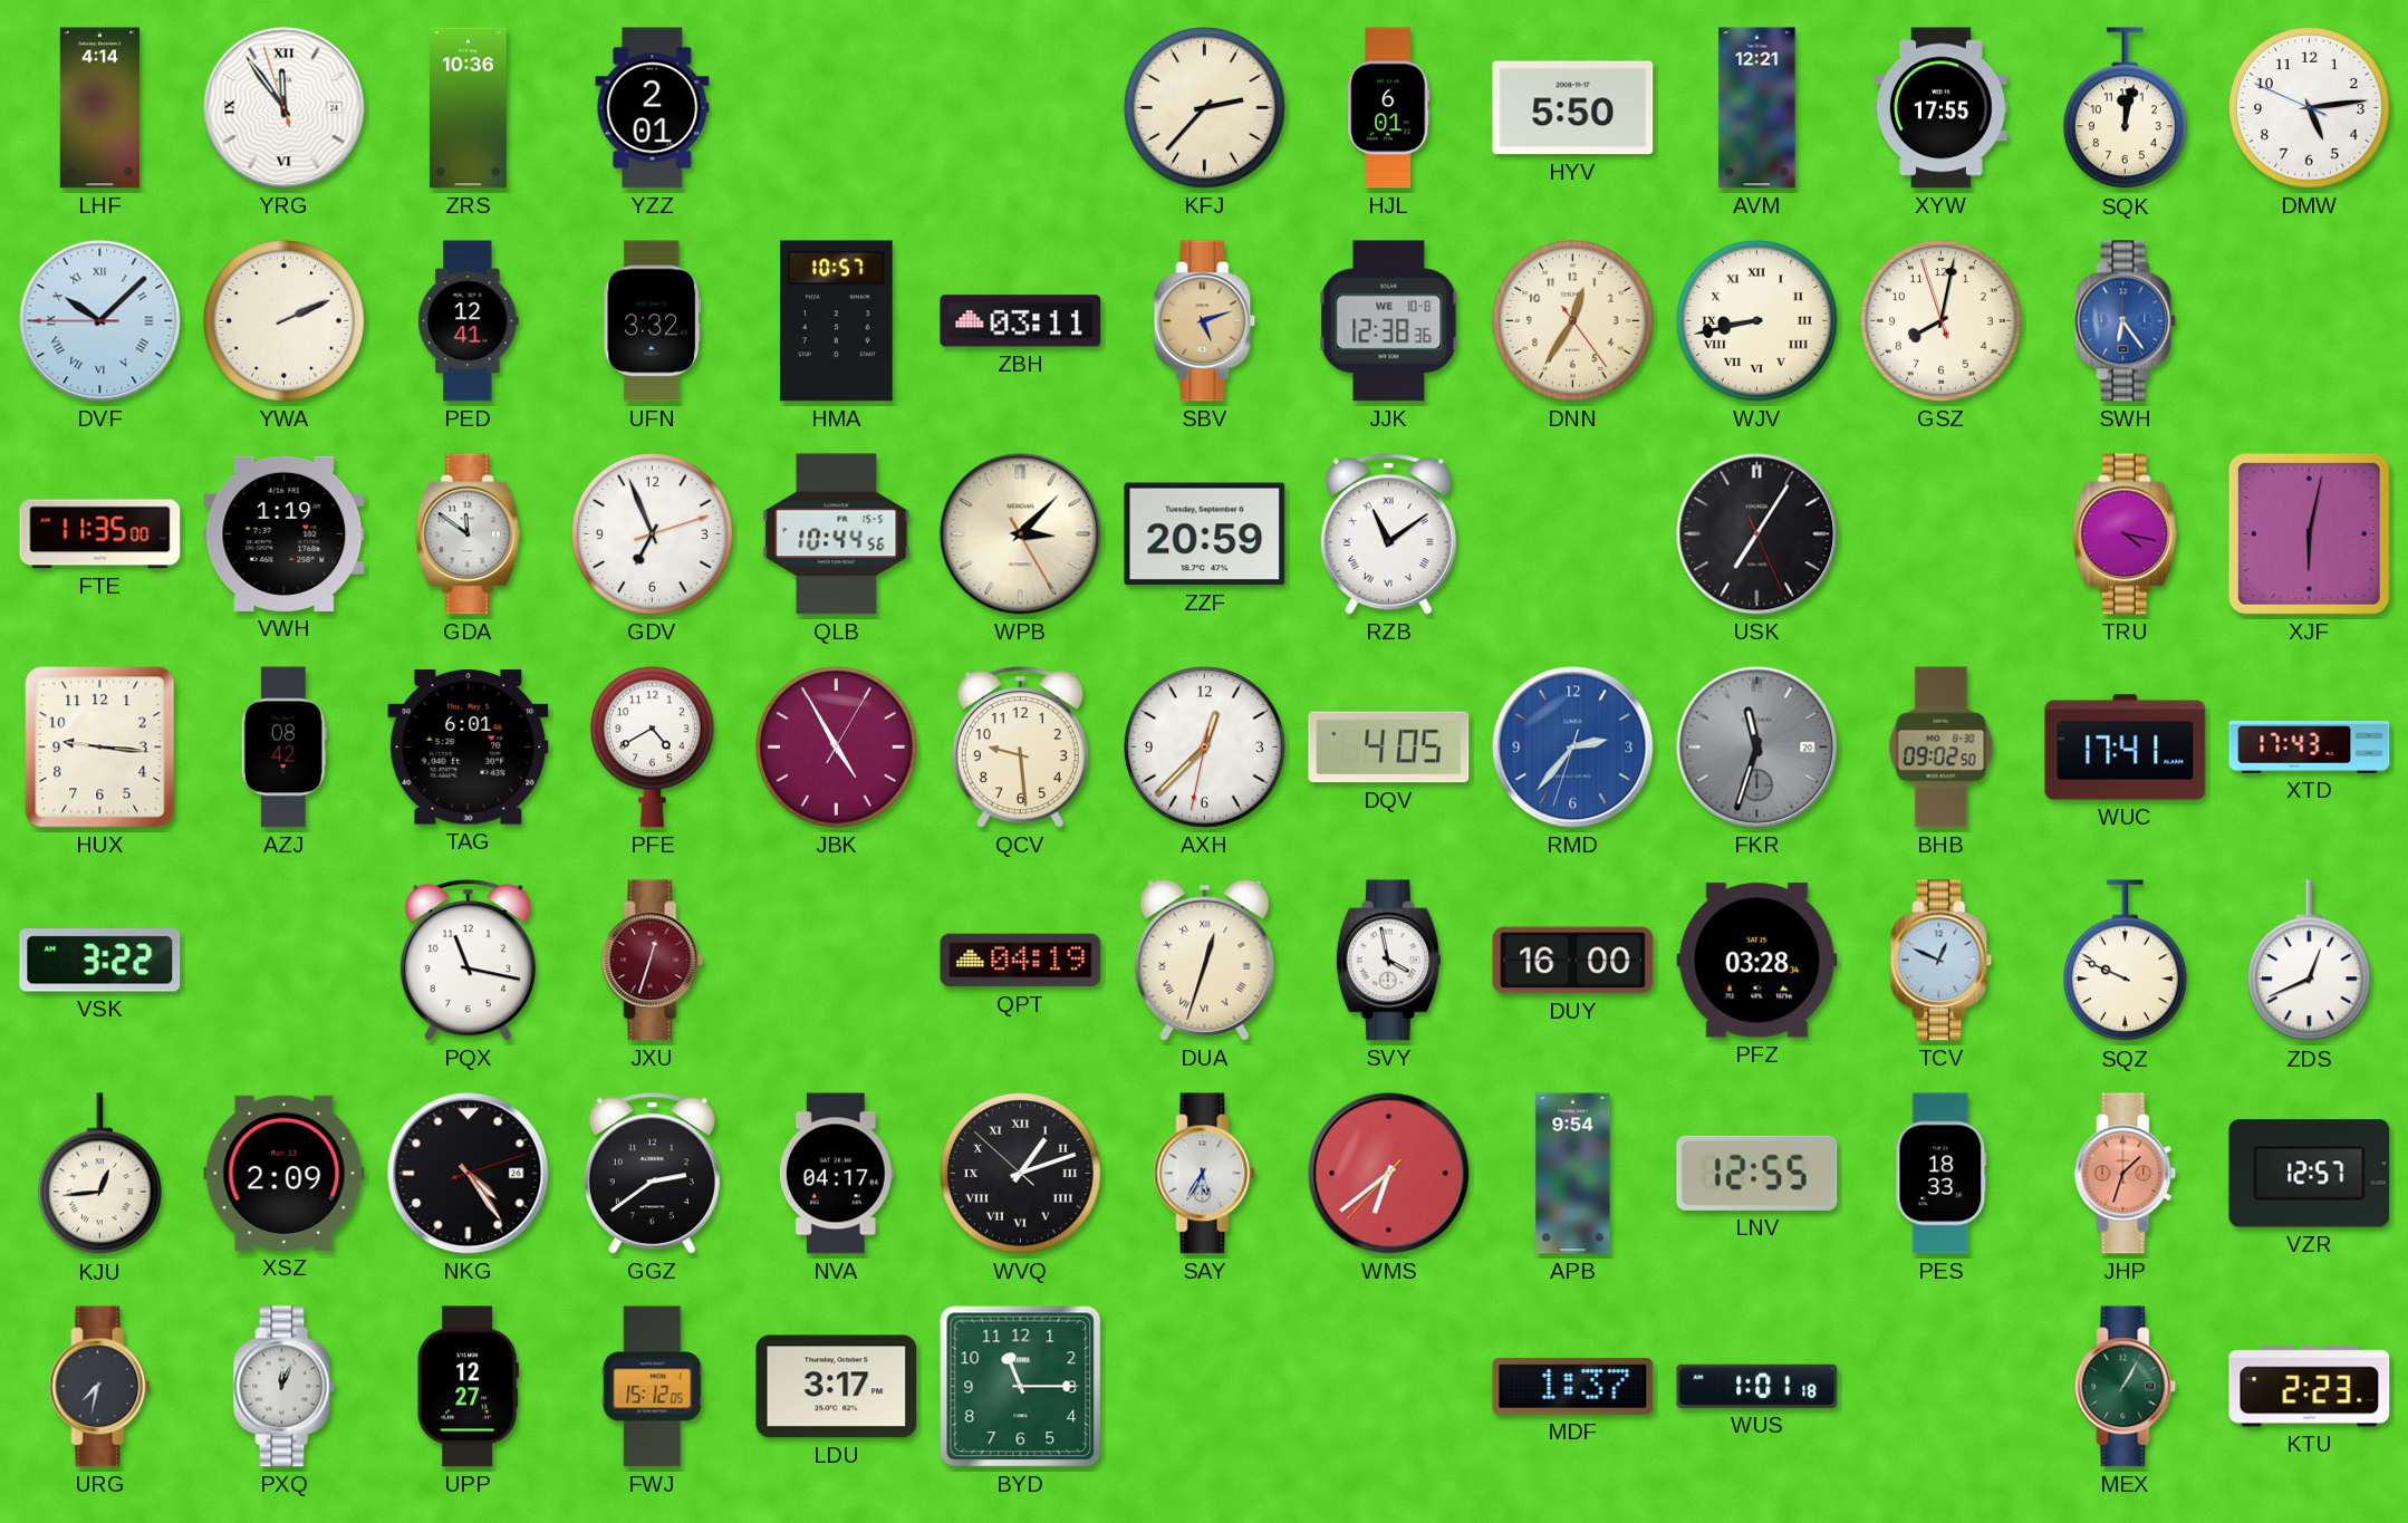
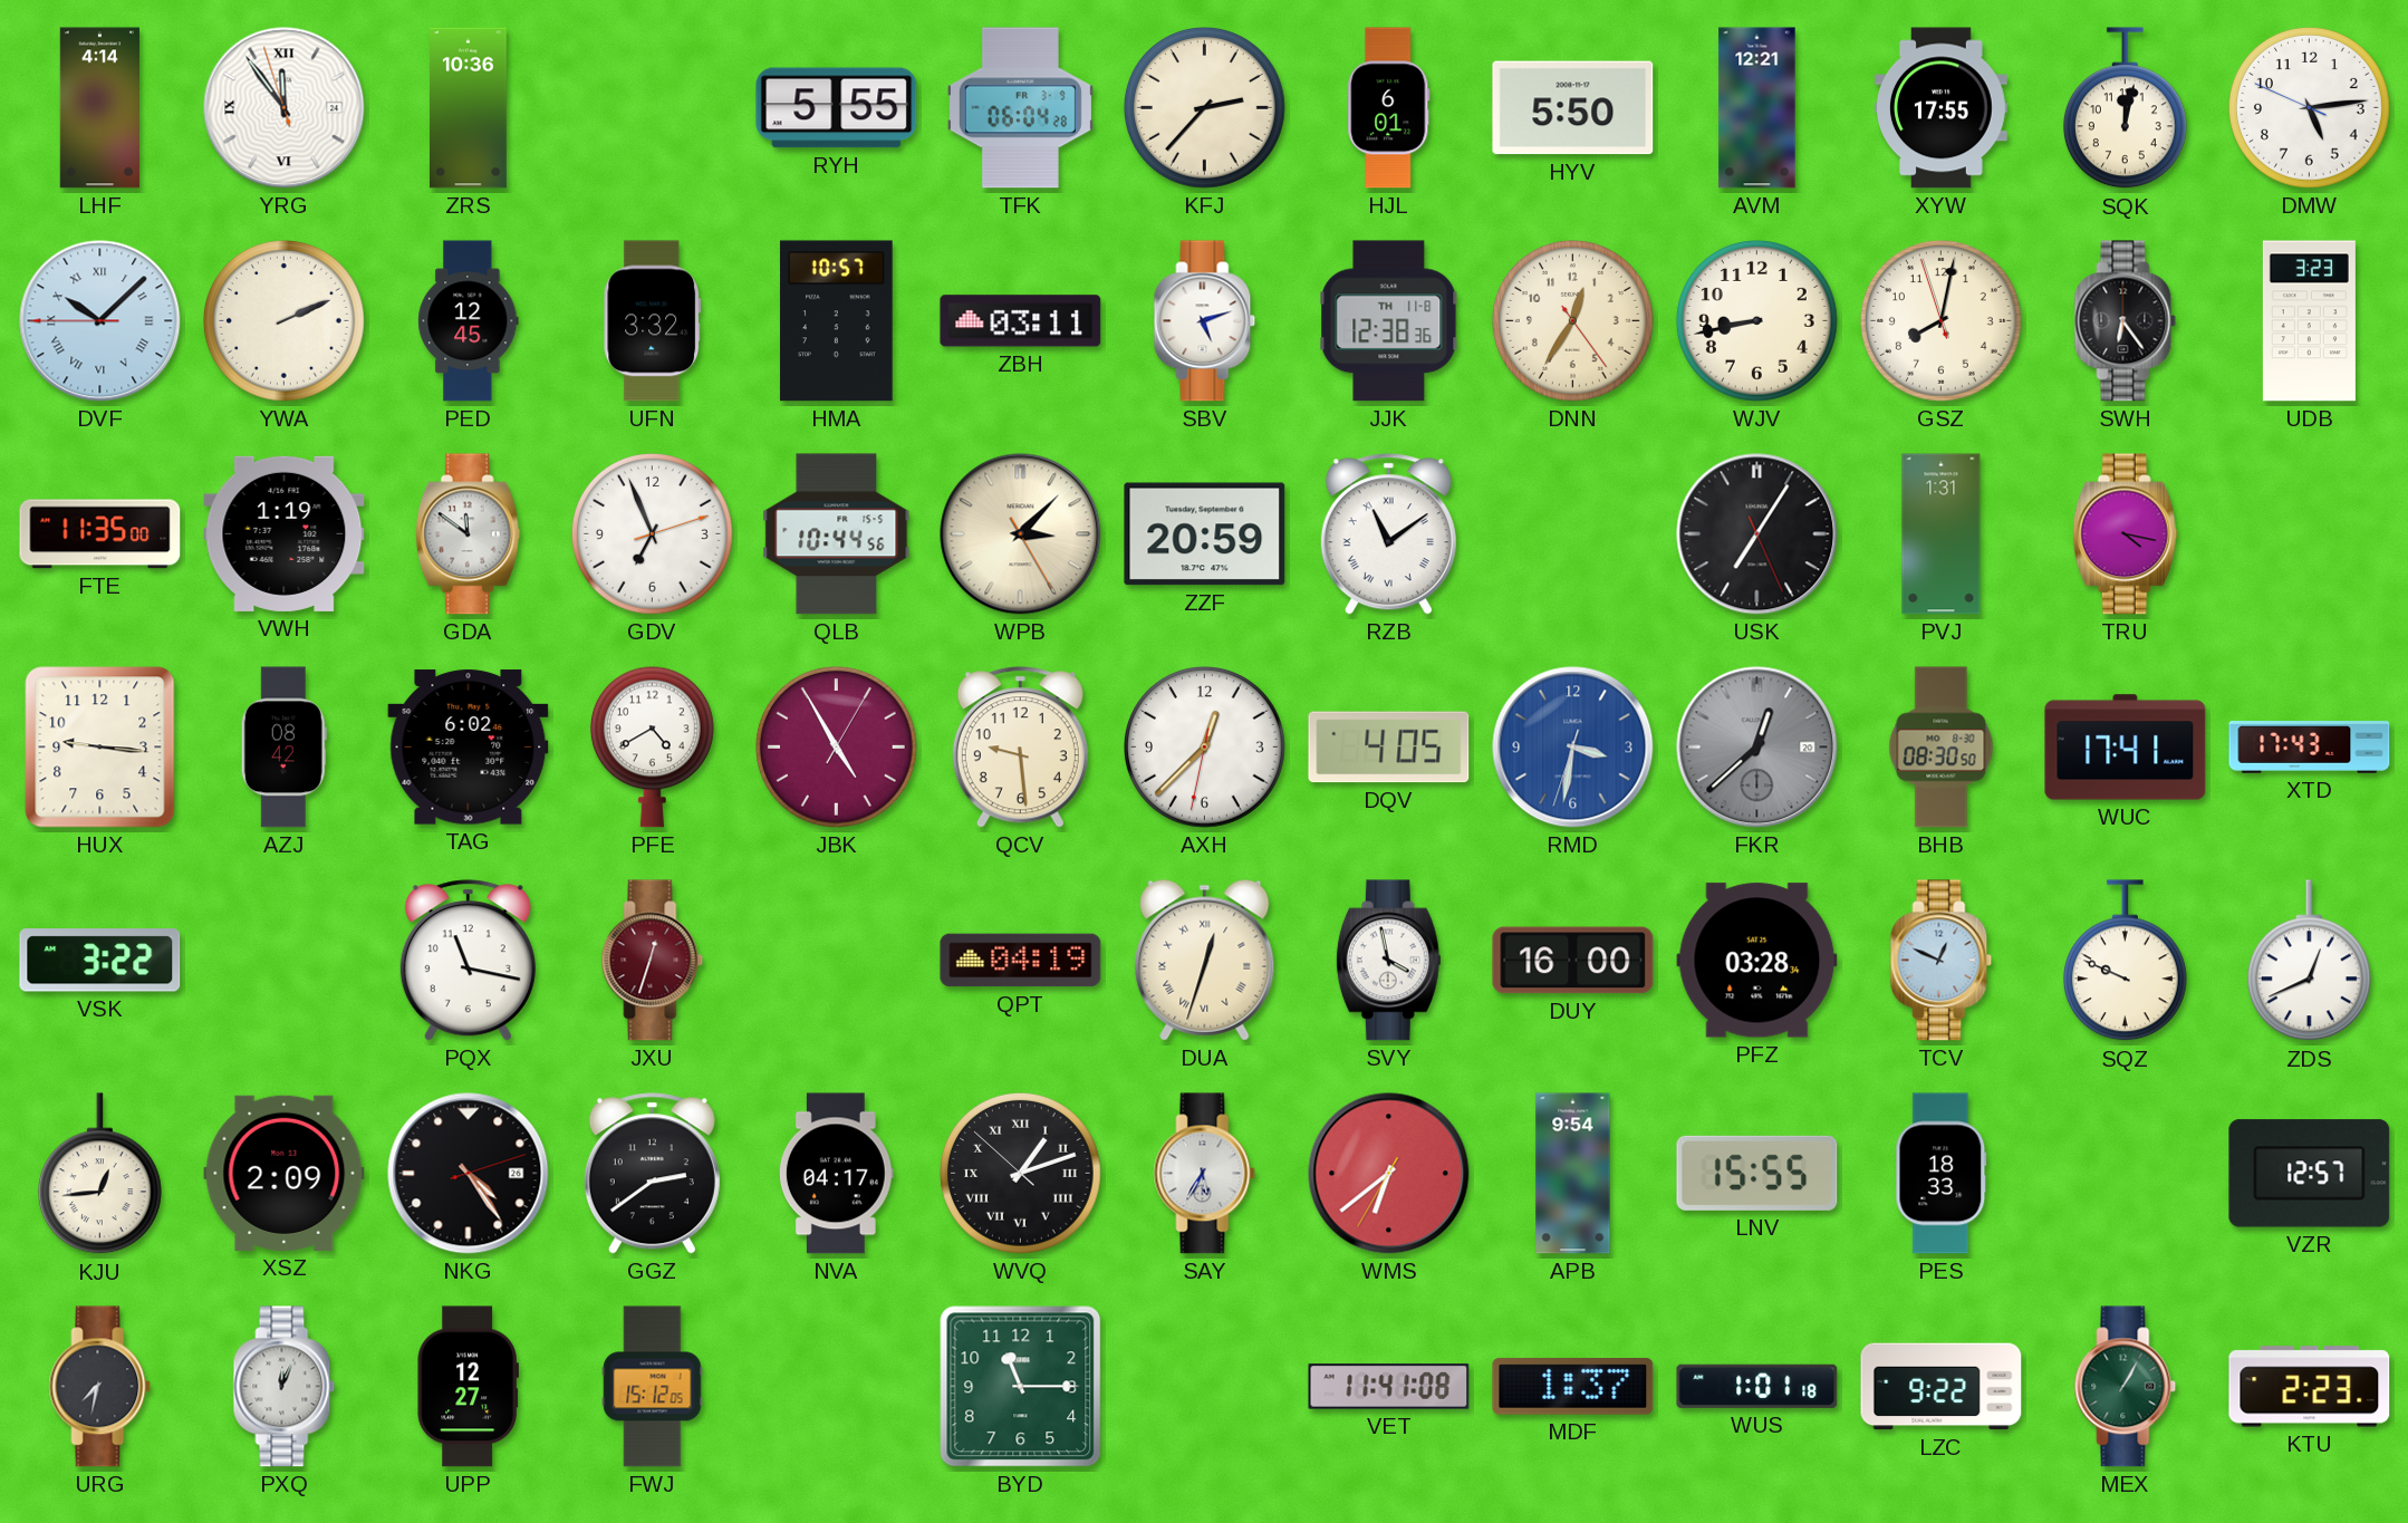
YZZ: 2:01 -> none
RYH: none -> 5:55
TFK: none -> 06:04
PED: 12:41 -> 12:45
SBV dial: champagne -> white
JJK date: WE 10-8 -> TH 11-8
WJV numerals: Roman -> Arabic
SWH dial: blue -> black
UDB: none -> 3:23
PVJ: none -> 1:31
XJF: 6:02 -> none
TAG: 6:01 -> 6:02
RMD: 2:36 -> 3:31
FKR: 11:33 -> 12:38
BHB: 09:02 -> 08:30
WMS: 6:38:37 -> 6:38:35
LNV: 12:55 -> 15:55
JHP: 1:33 -> none
LDU: 3:17 -> none
VET: none -> 11:41
LZC: none -> 9:22
